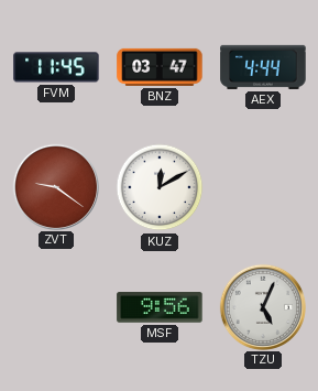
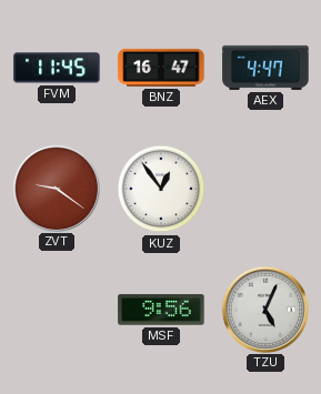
BNZ: 03:47 -> 16:47
AEX: 4:44 -> 4:47
KUZ: 12:10 -> 12:54
